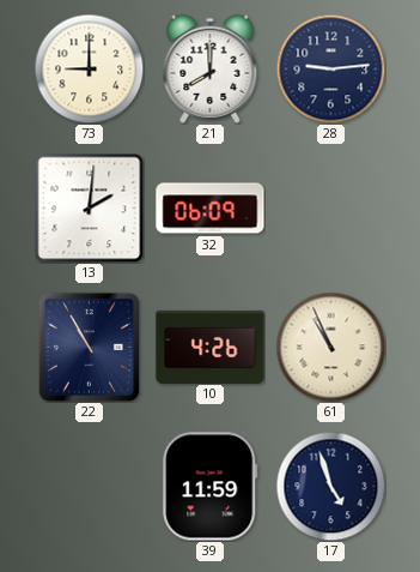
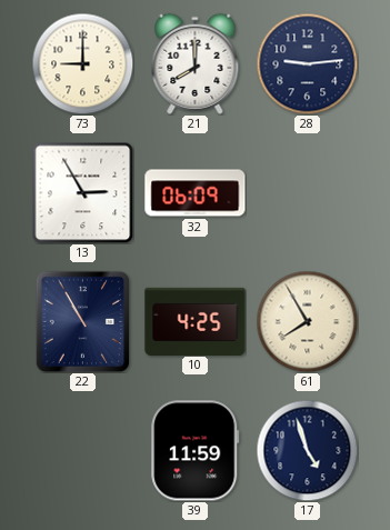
13: 2:01 -> 2:55
10: 4:26 -> 4:25
61: 10:56 -> 7:55
